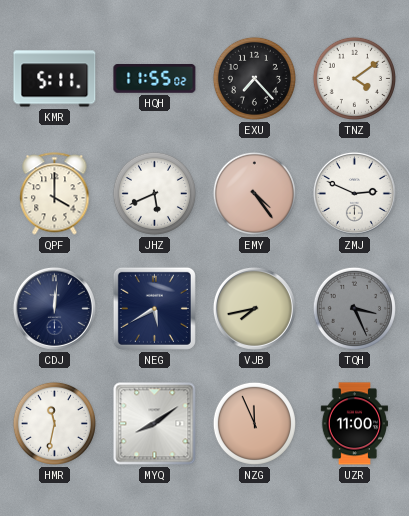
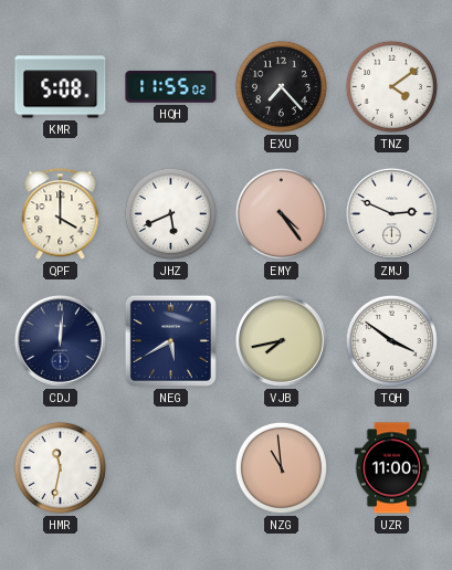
KMR: 5:11 -> 5:08
TQH: 3:26 -> 3:51
TQH dial: grey -> white
MYQ: 8:09 -> none
NZG: 11:56 -> 10:59
